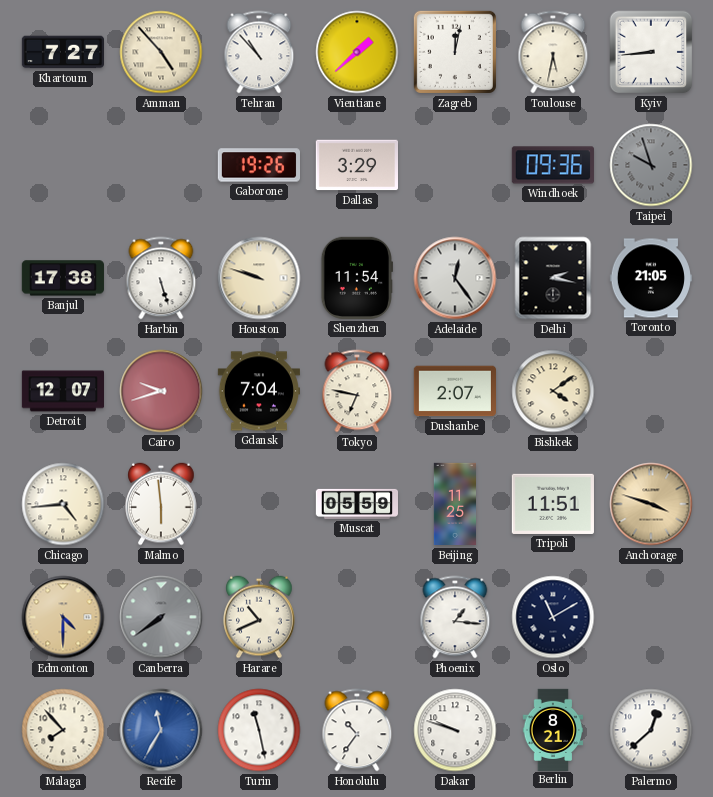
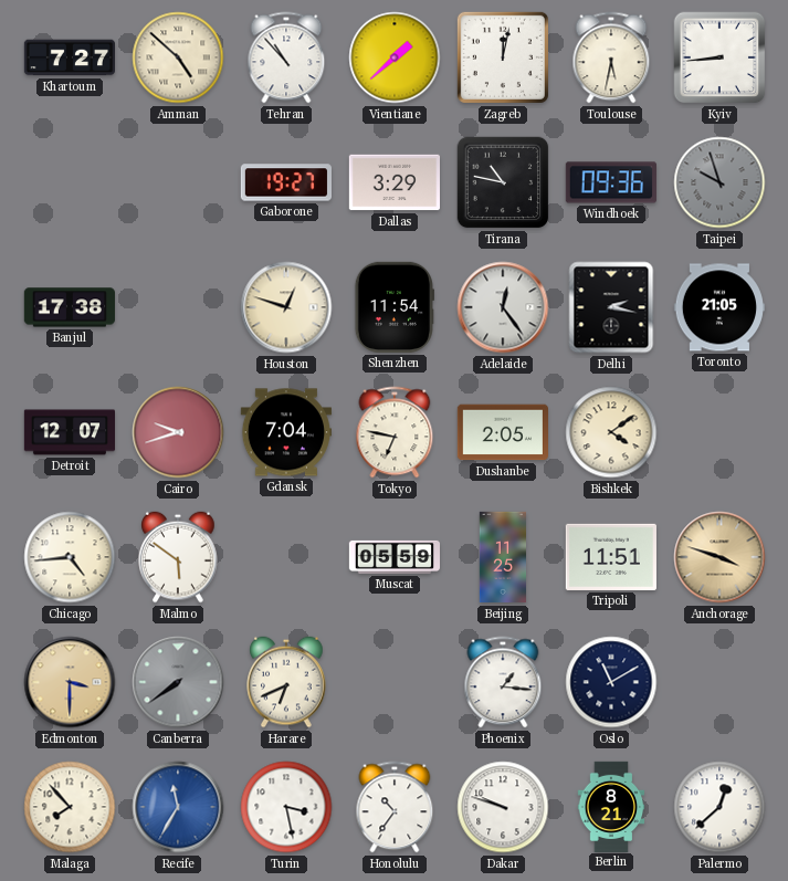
Amman: 4:53 -> 4:52
Gaborone: 19:26 -> 19:27
Tirana: none -> 10:47
Harbin: 5:27 -> none
Houston: 9:48 -> 12:48
Dushanbe: 2:07 -> 2:05
Malmo: 5:59 -> 5:51
Edmonton: 4:30 -> 3:30
Harare: 10:41 -> 6:41
Turin: 11:28 -> 3:28
